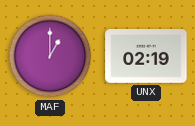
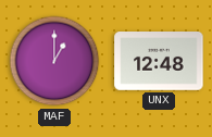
UNX: 02:19 -> 12:48
